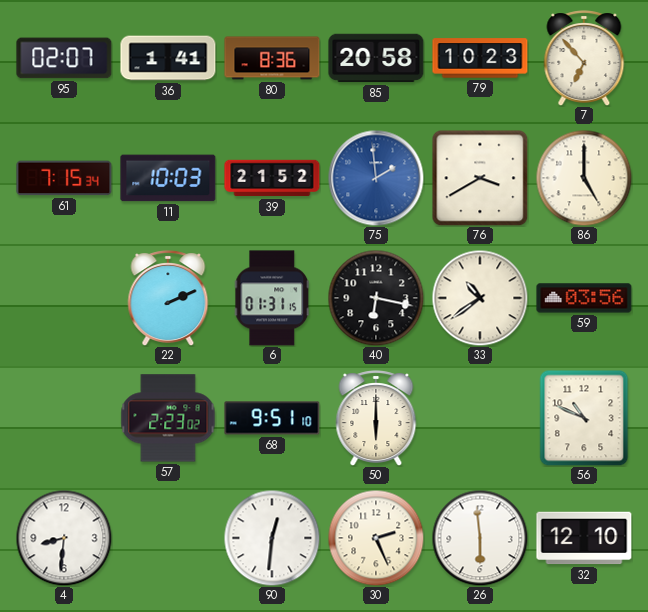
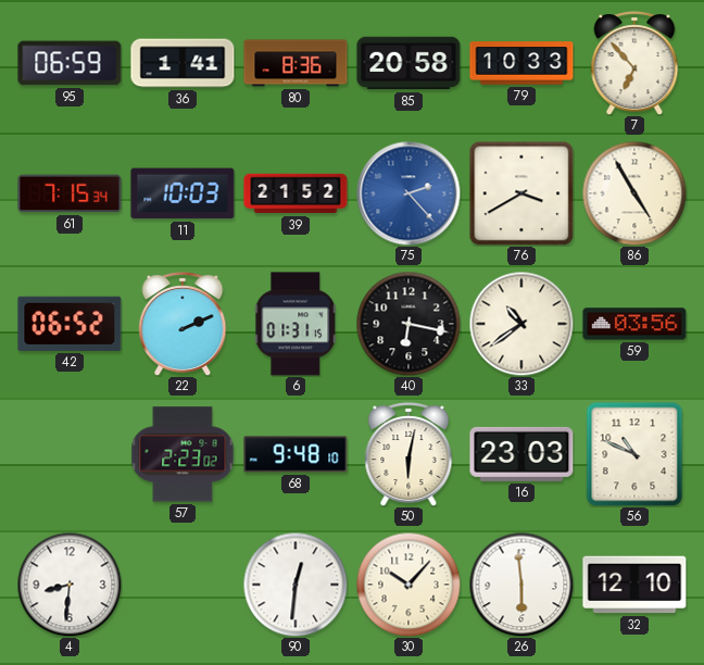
95: 02:07 -> 06:59
79: 10:23 -> 10:33
75: 1:59 -> 2:23
86: 5:00 -> 4:55
42: none -> 06:52
68: 9:51 -> 9:48
50: 6:00 -> 6:02
16: none -> 23:03
30: 2:26 -> 10:07
